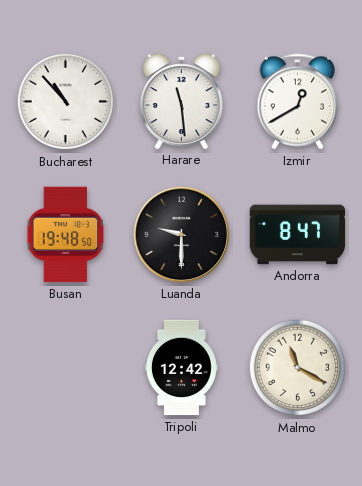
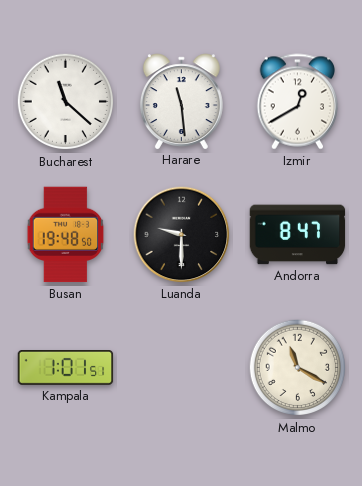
Bucharest: 10:53 -> 11:22
Kampala: none -> 1:01
Tripoli: 12:42 -> none
